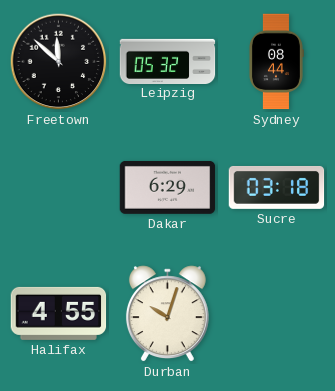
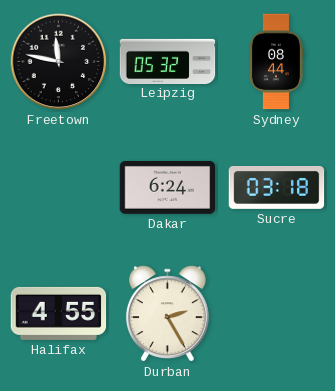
Freetown: 11:52 -> 11:47
Dakar: 6:29 -> 6:24
Durban: 10:03 -> 2:25
